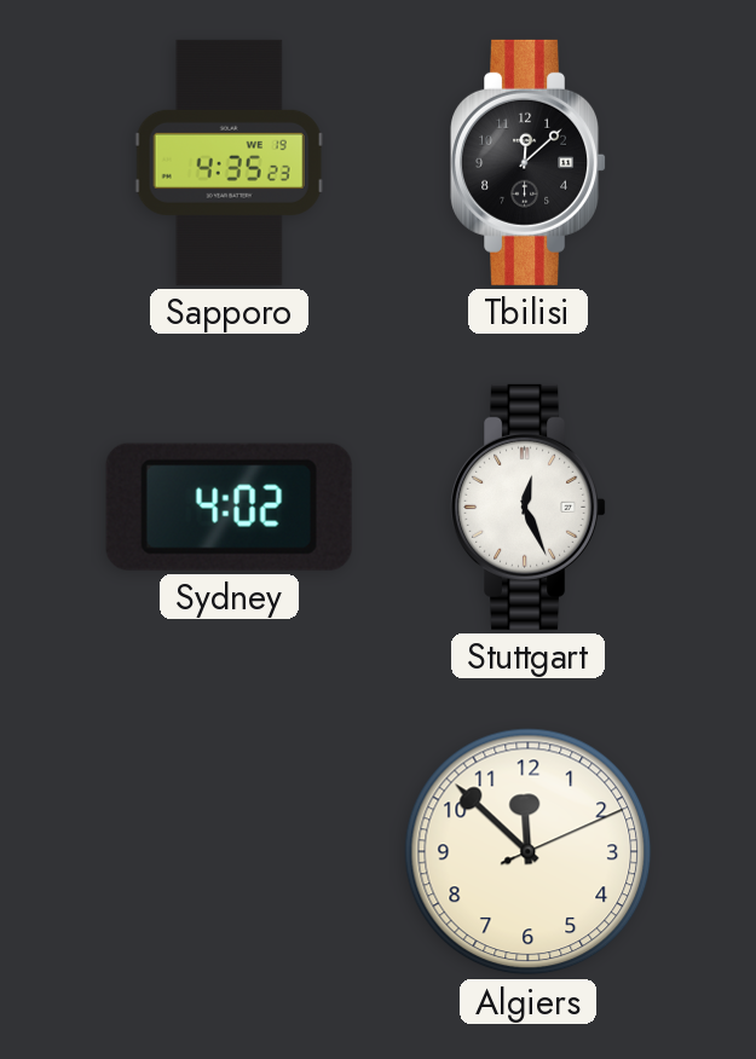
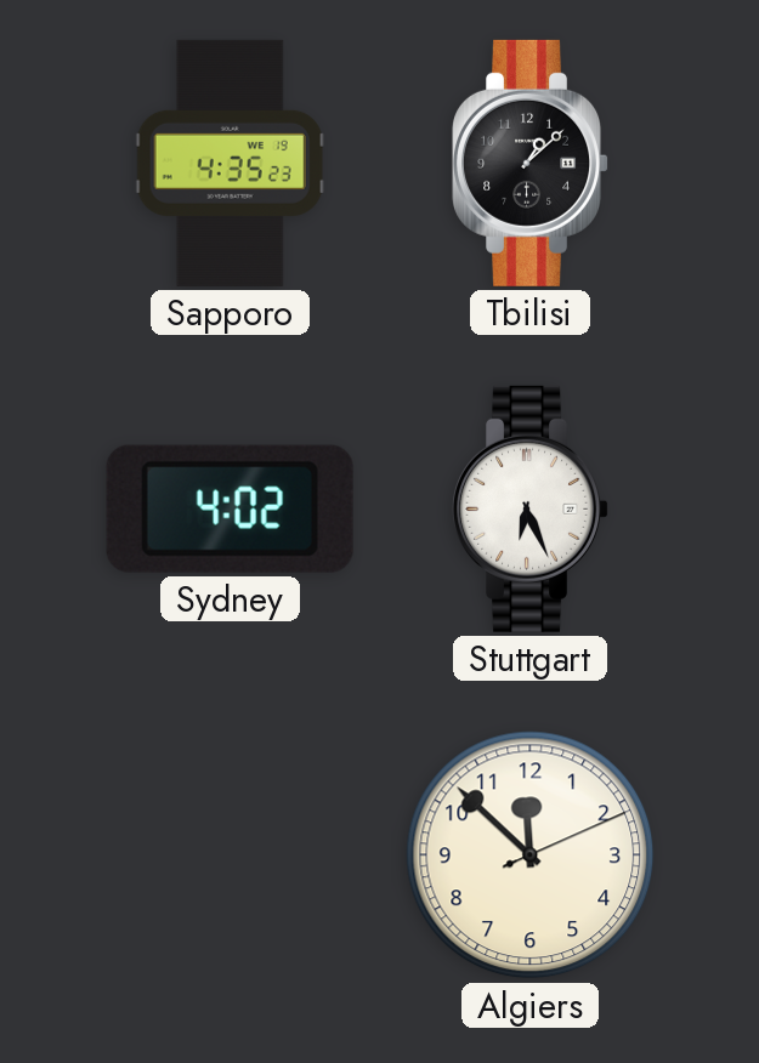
Tbilisi: 12:08 -> 1:08
Stuttgart: 12:26 -> 6:26
